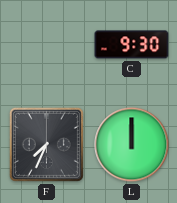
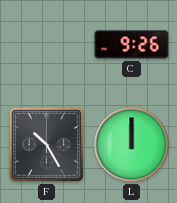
C: 9:30 -> 9:26
F: 7:34 -> 10:25
